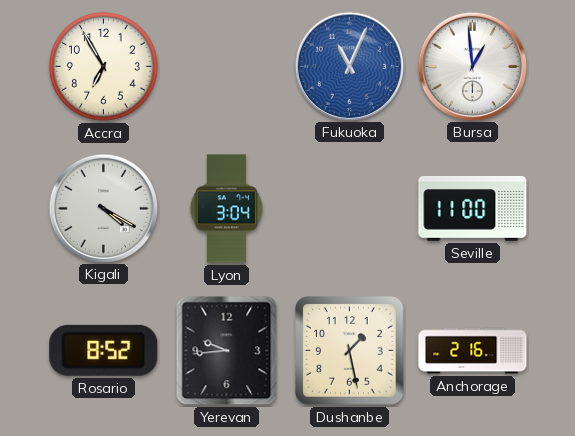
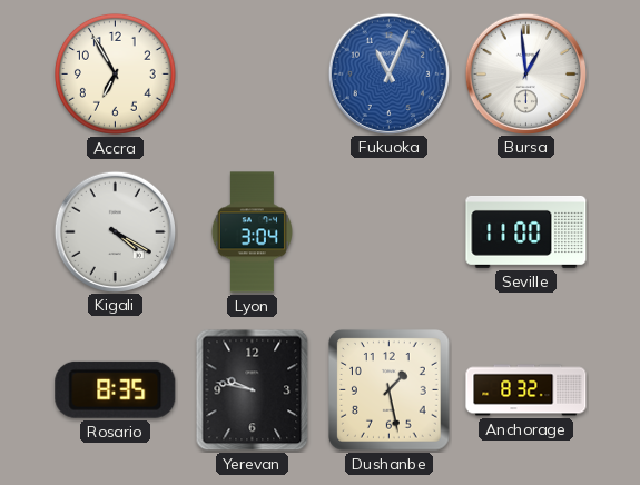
Rosario: 8:52 -> 8:35
Yerevan: 9:44 -> 9:47
Anchorage: 2:16 -> 8:32
